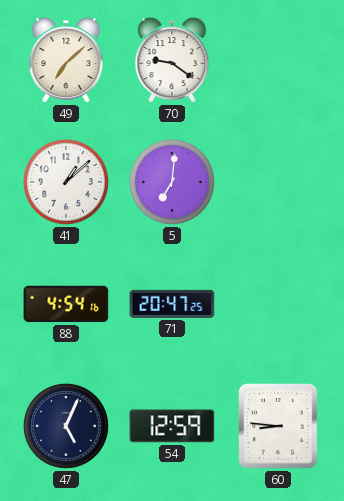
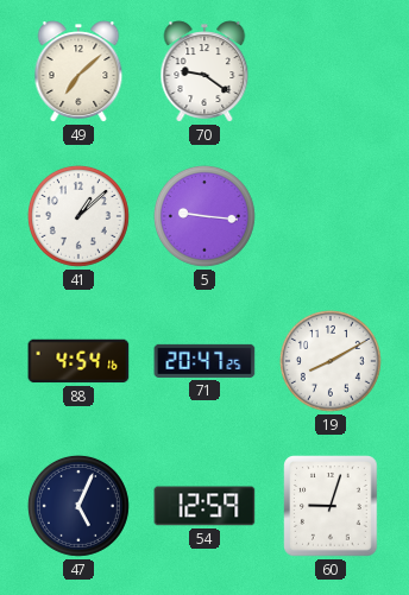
5: 7:01 -> 9:16
19: none -> 8:10
60: 8:46 -> 9:03
